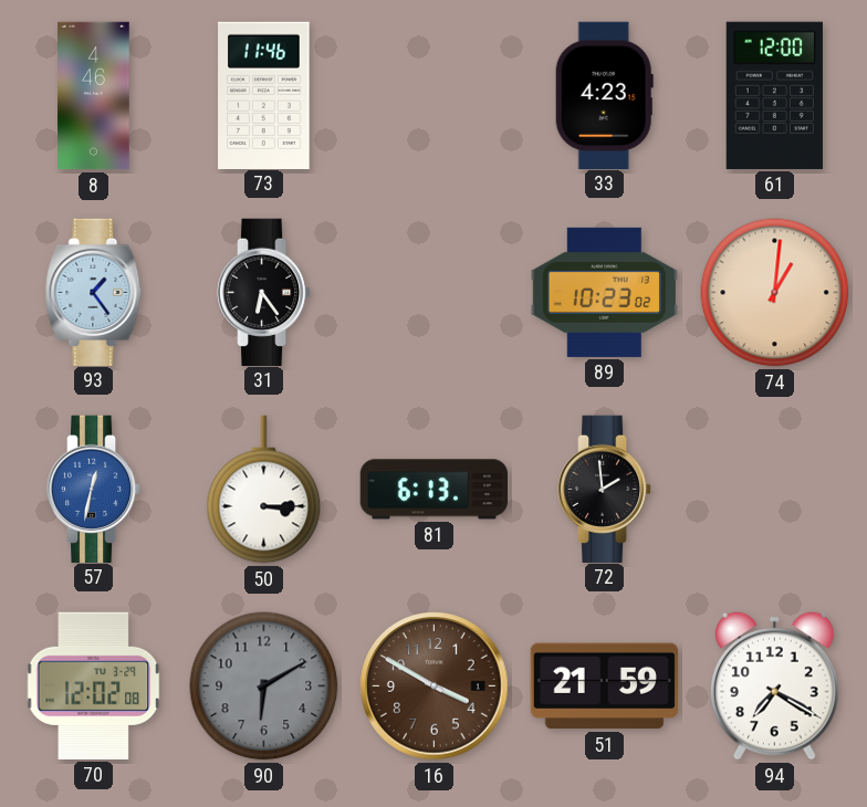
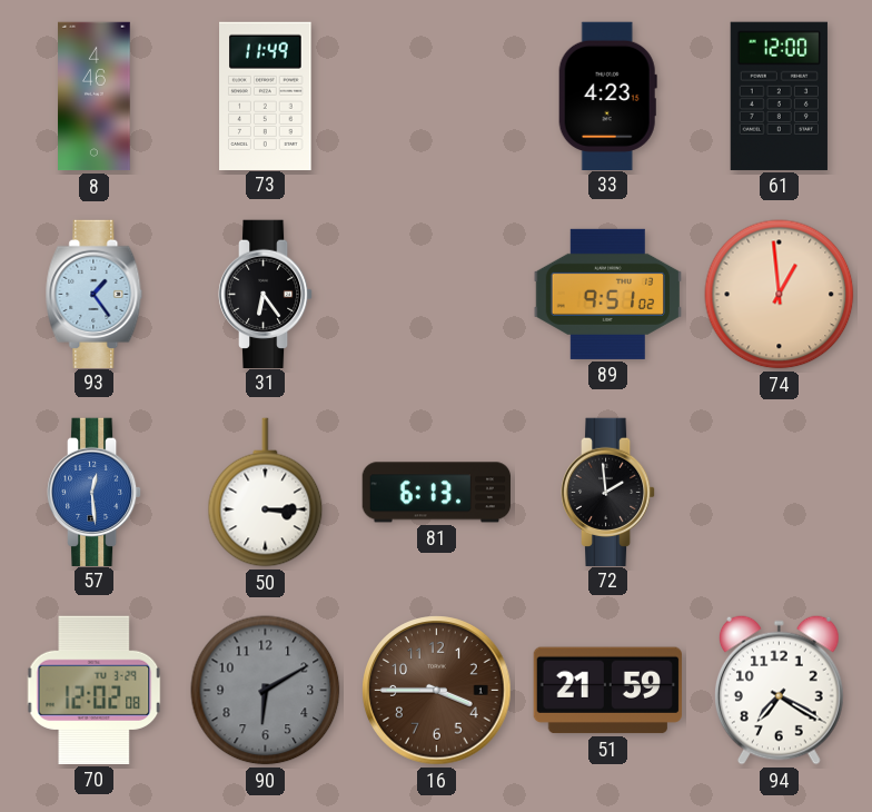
73: 11:46 -> 11:49
89: 10:23 -> 9:51
74: 1:01 -> 12:59
57: 12:32 -> 12:29
16: 3:50 -> 3:45
